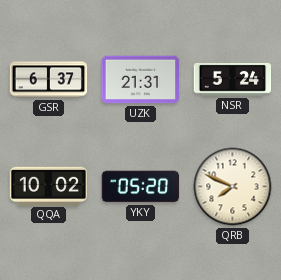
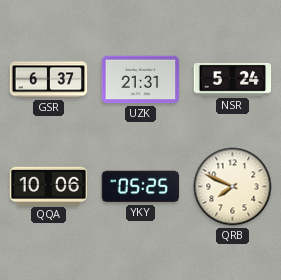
QQA: 10:02 -> 10:06
YKY: 05:20 -> 05:25
